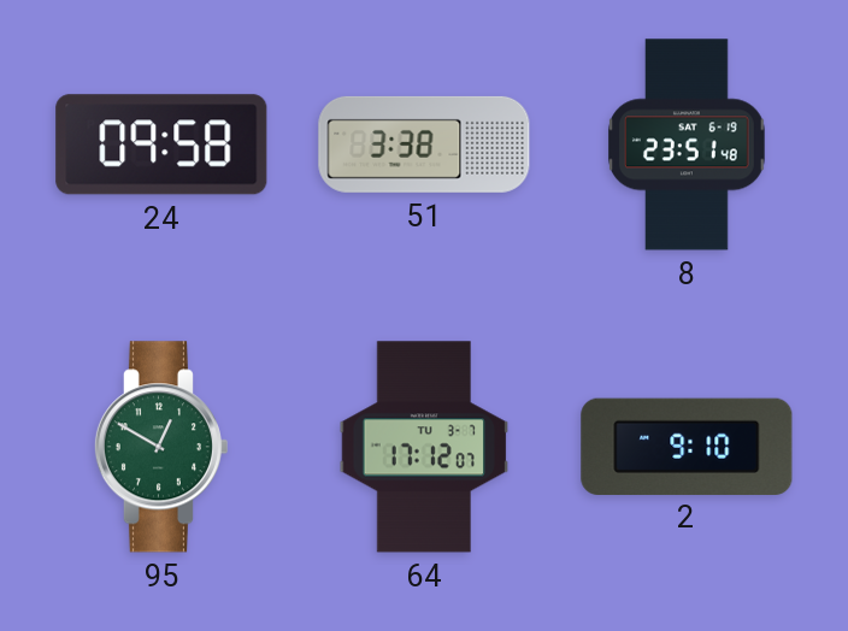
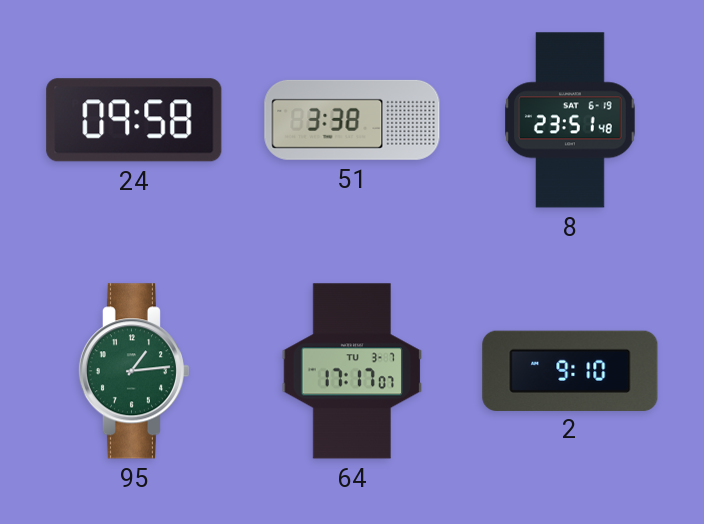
95: 12:50 -> 1:14
64: 17:12 -> 17:17
